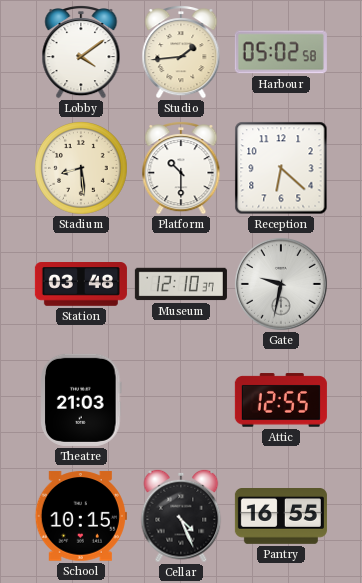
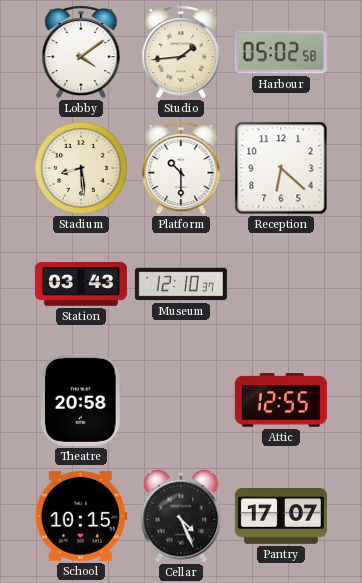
Station: 03:48 -> 03:43
Gate: 9:32 -> none
Theatre: 21:03 -> 20:58
Pantry: 16:55 -> 17:07
